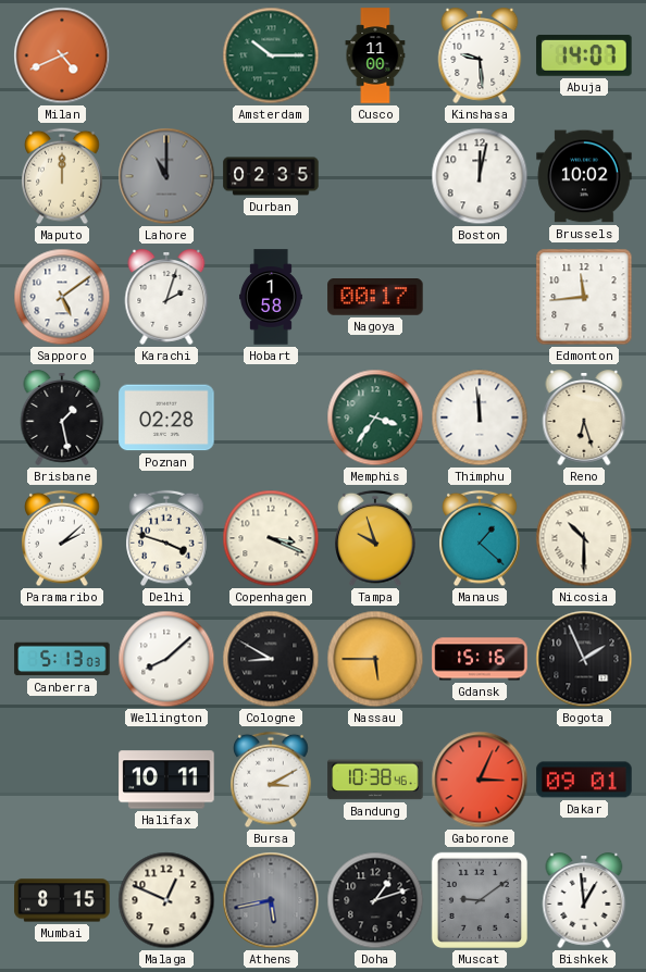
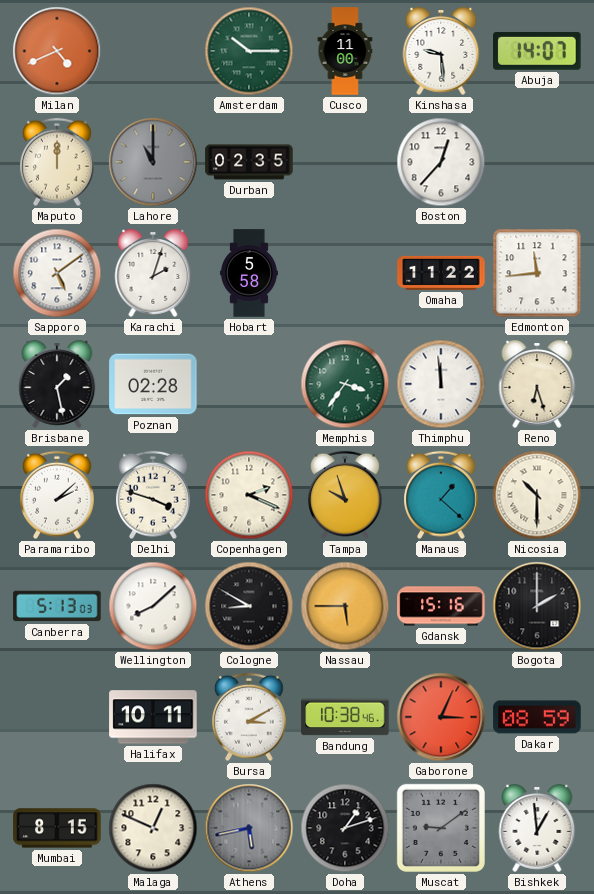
Boston: 12:02 -> 12:37
Brussels: 10:02 -> none
Hobart: 1:58 -> 5:58
Nagoya: 00:17 -> none
Omaha: none -> 11:22
Copenhagen: 3:19 -> 2:19
Bogota: 1:56 -> 2:00
Dakar: 09:01 -> 08:59
